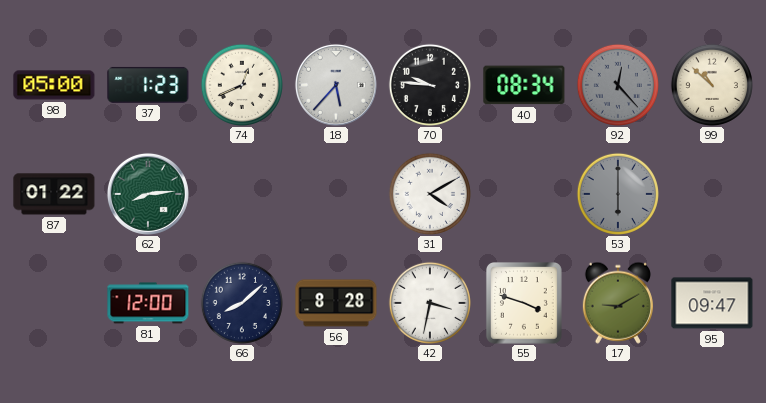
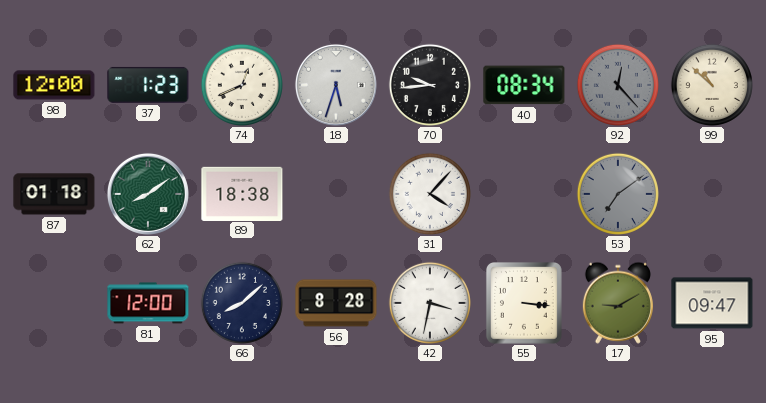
98: 05:00 -> 12:00
18: 5:37 -> 5:33
70: 9:46 -> 9:44
87: 01:22 -> 01:18
62: 8:14 -> 8:09
89: none -> 18:38
31: 4:10 -> 4:07
53: 6:00 -> 7:09
55: 3:48 -> 3:16
